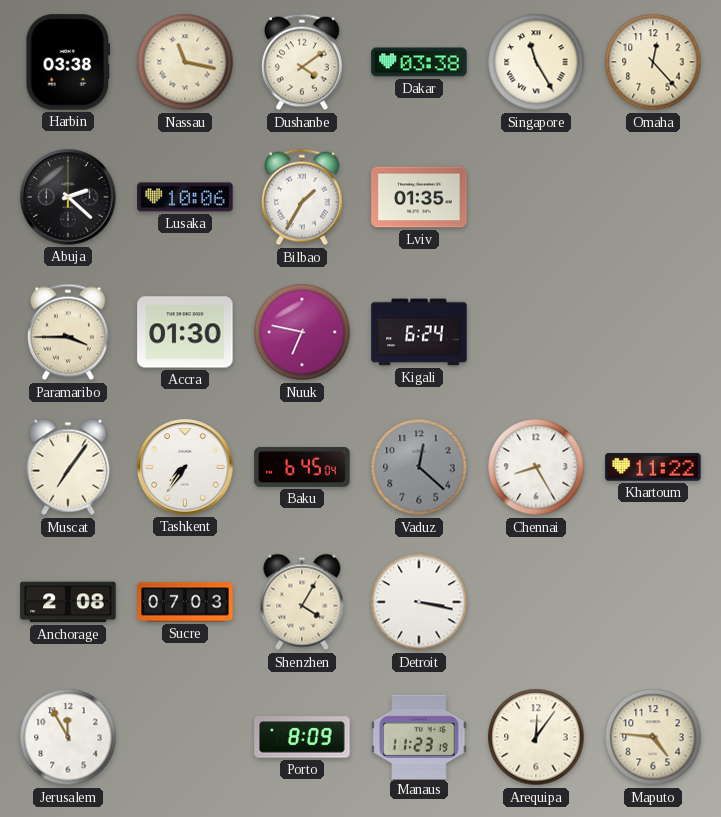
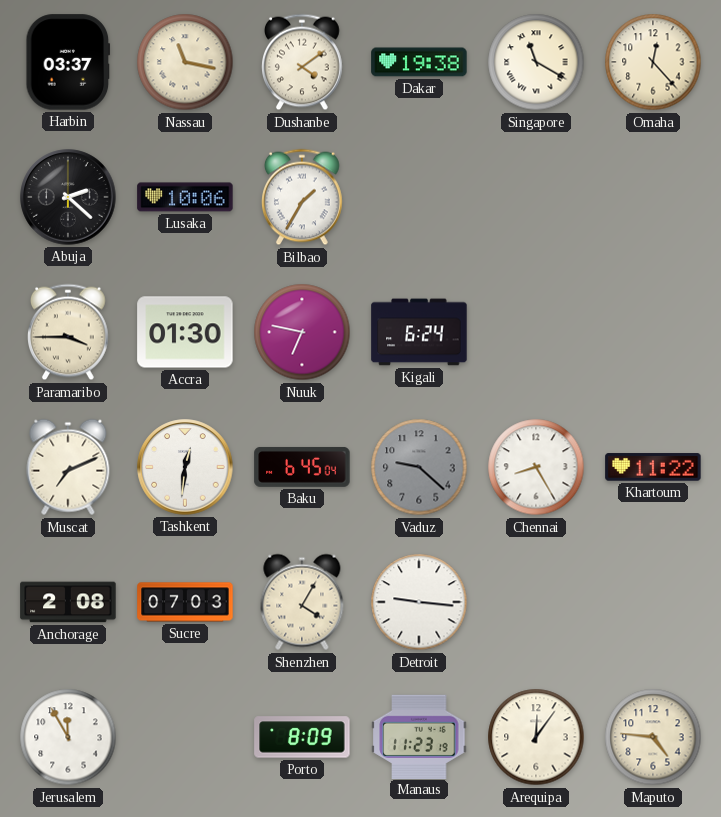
Harbin: 03:38 -> 03:37
Dakar: 03:38 -> 19:38
Singapore: 11:25 -> 11:20
Lviv: 01:35 -> none
Muscat: 7:06 -> 7:11
Tashkent: 7:36 -> 12:31
Vaduz: 12:22 -> 9:22
Detroit: 3:17 -> 9:16
